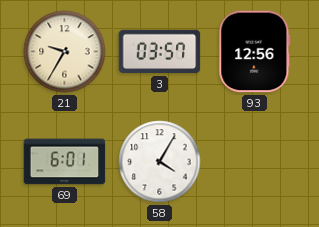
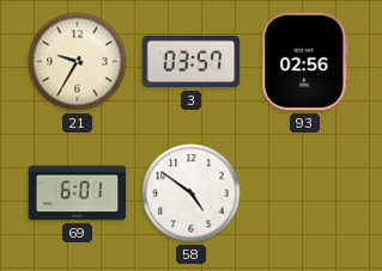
93: 12:56 -> 02:56
58: 4:05 -> 4:51
